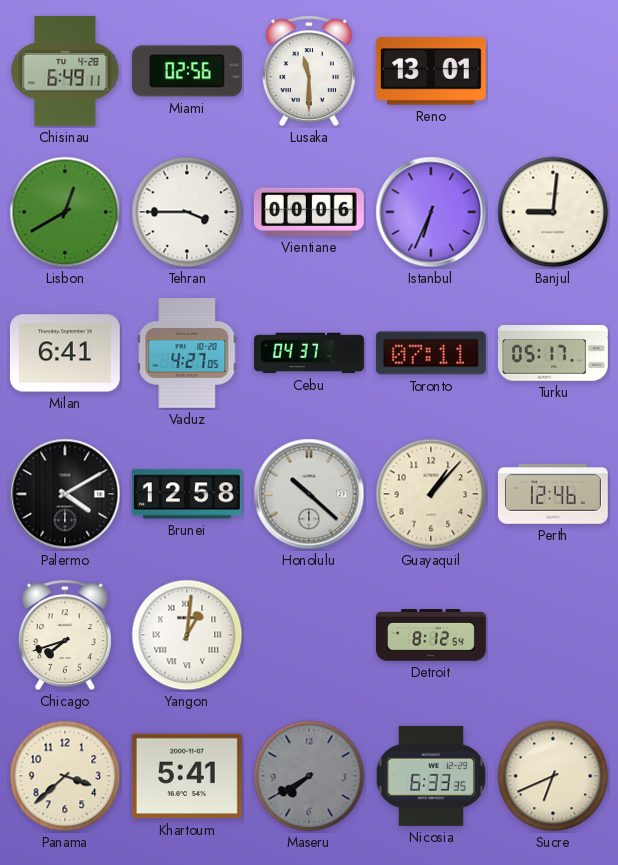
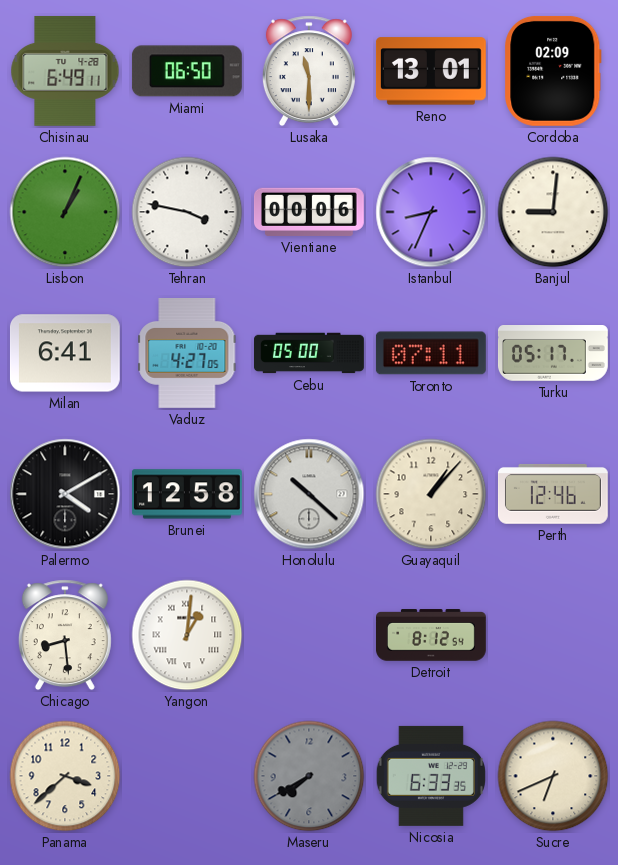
Miami: 02:56 -> 06:50
Cordoba: none -> 02:09
Lisbon: 12:40 -> 1:04
Tehran: 3:45 -> 3:47
Istanbul: 6:34 -> 8:34
Cebu: 04:37 -> 05:00
Chicago: 7:42 -> 8:29
Khartoum: 5:41 -> none
